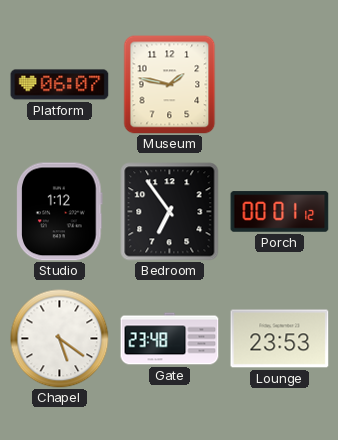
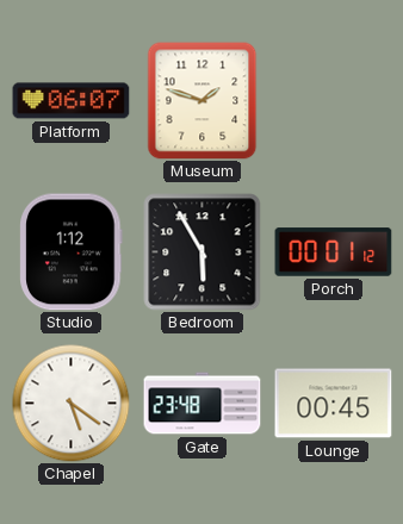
Museum: 1:47 -> 1:48
Bedroom: 6:54 -> 5:55
Lounge: 23:53 -> 00:45
